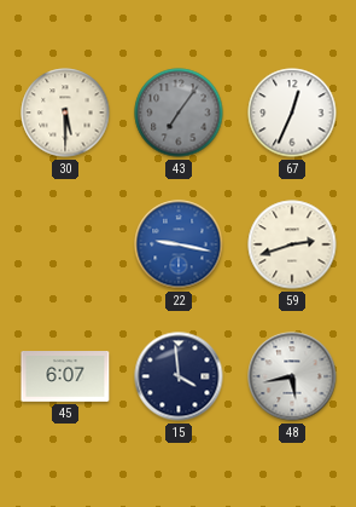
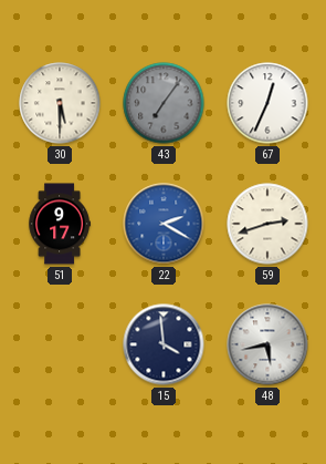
51: none -> 9:17
22: 9:17 -> 2:20
45: 6:07 -> none
